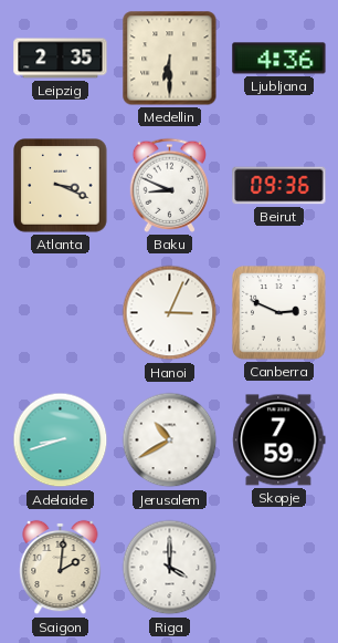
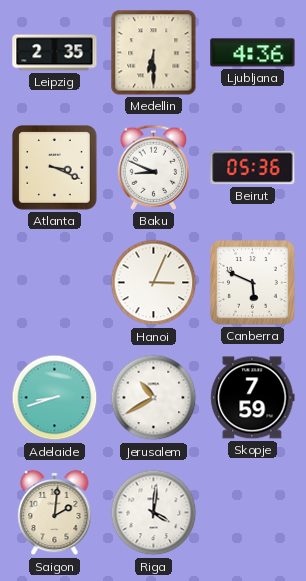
Beirut: 09:36 -> 05:36
Canberra: 2:49 -> 5:49
Riga: 4:00 -> 4:01
